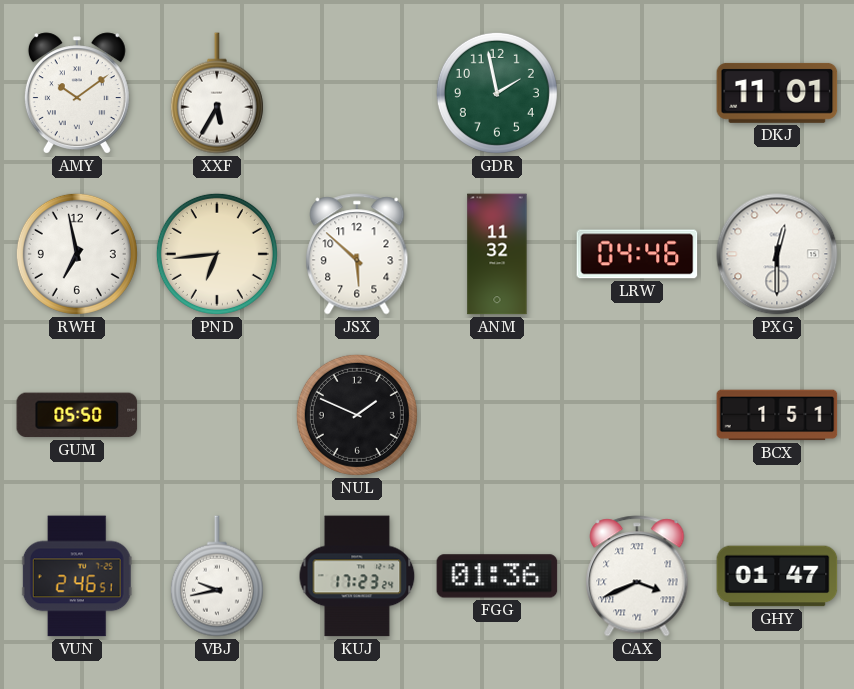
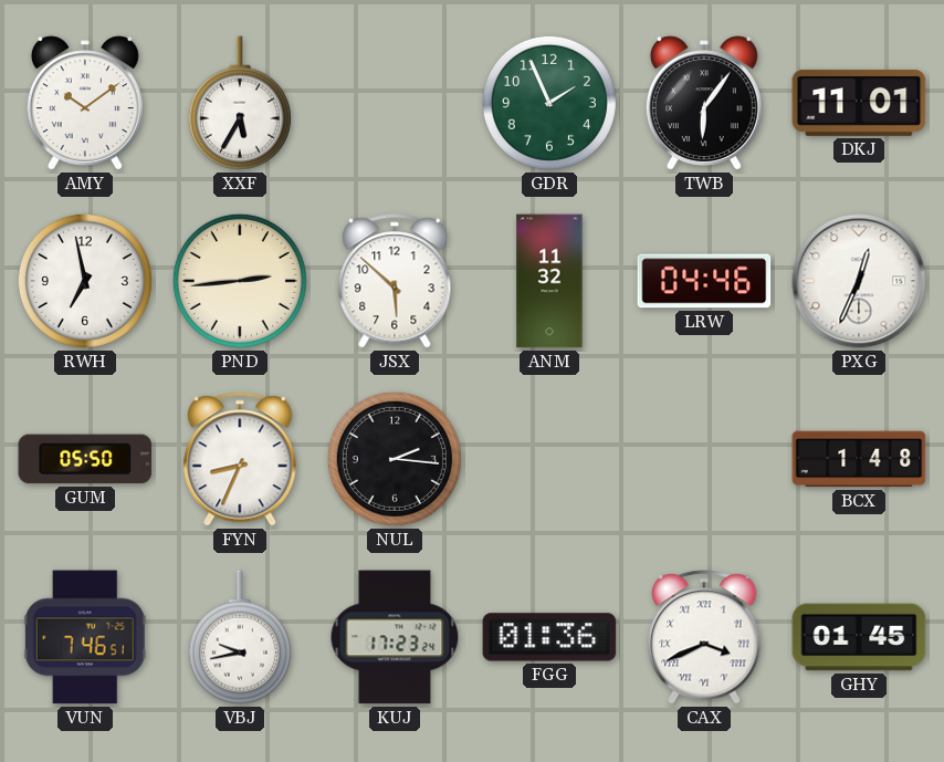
GDR: 1:58 -> 1:56
TWB: none -> 6:06
PND: 6:44 -> 2:44
PXG: 12:30 -> 12:34
FYN: none -> 8:34
NUL: 1:49 -> 2:16
BCX: 1:51 -> 1:48
VUN: 2:46 -> 7:46
GHY: 01:47 -> 01:45
